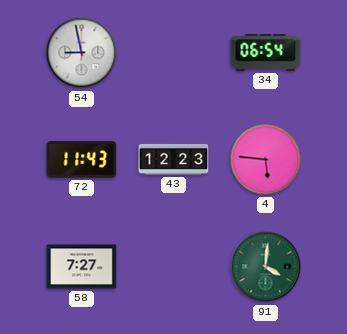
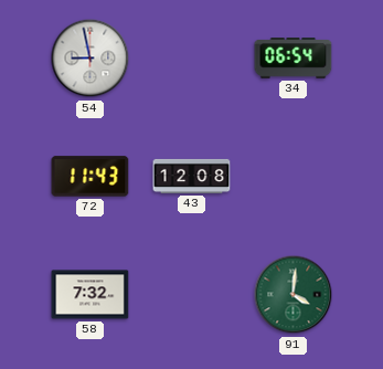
43: 12:23 -> 12:08
4: 5:46 -> none
58: 7:27 -> 7:32
